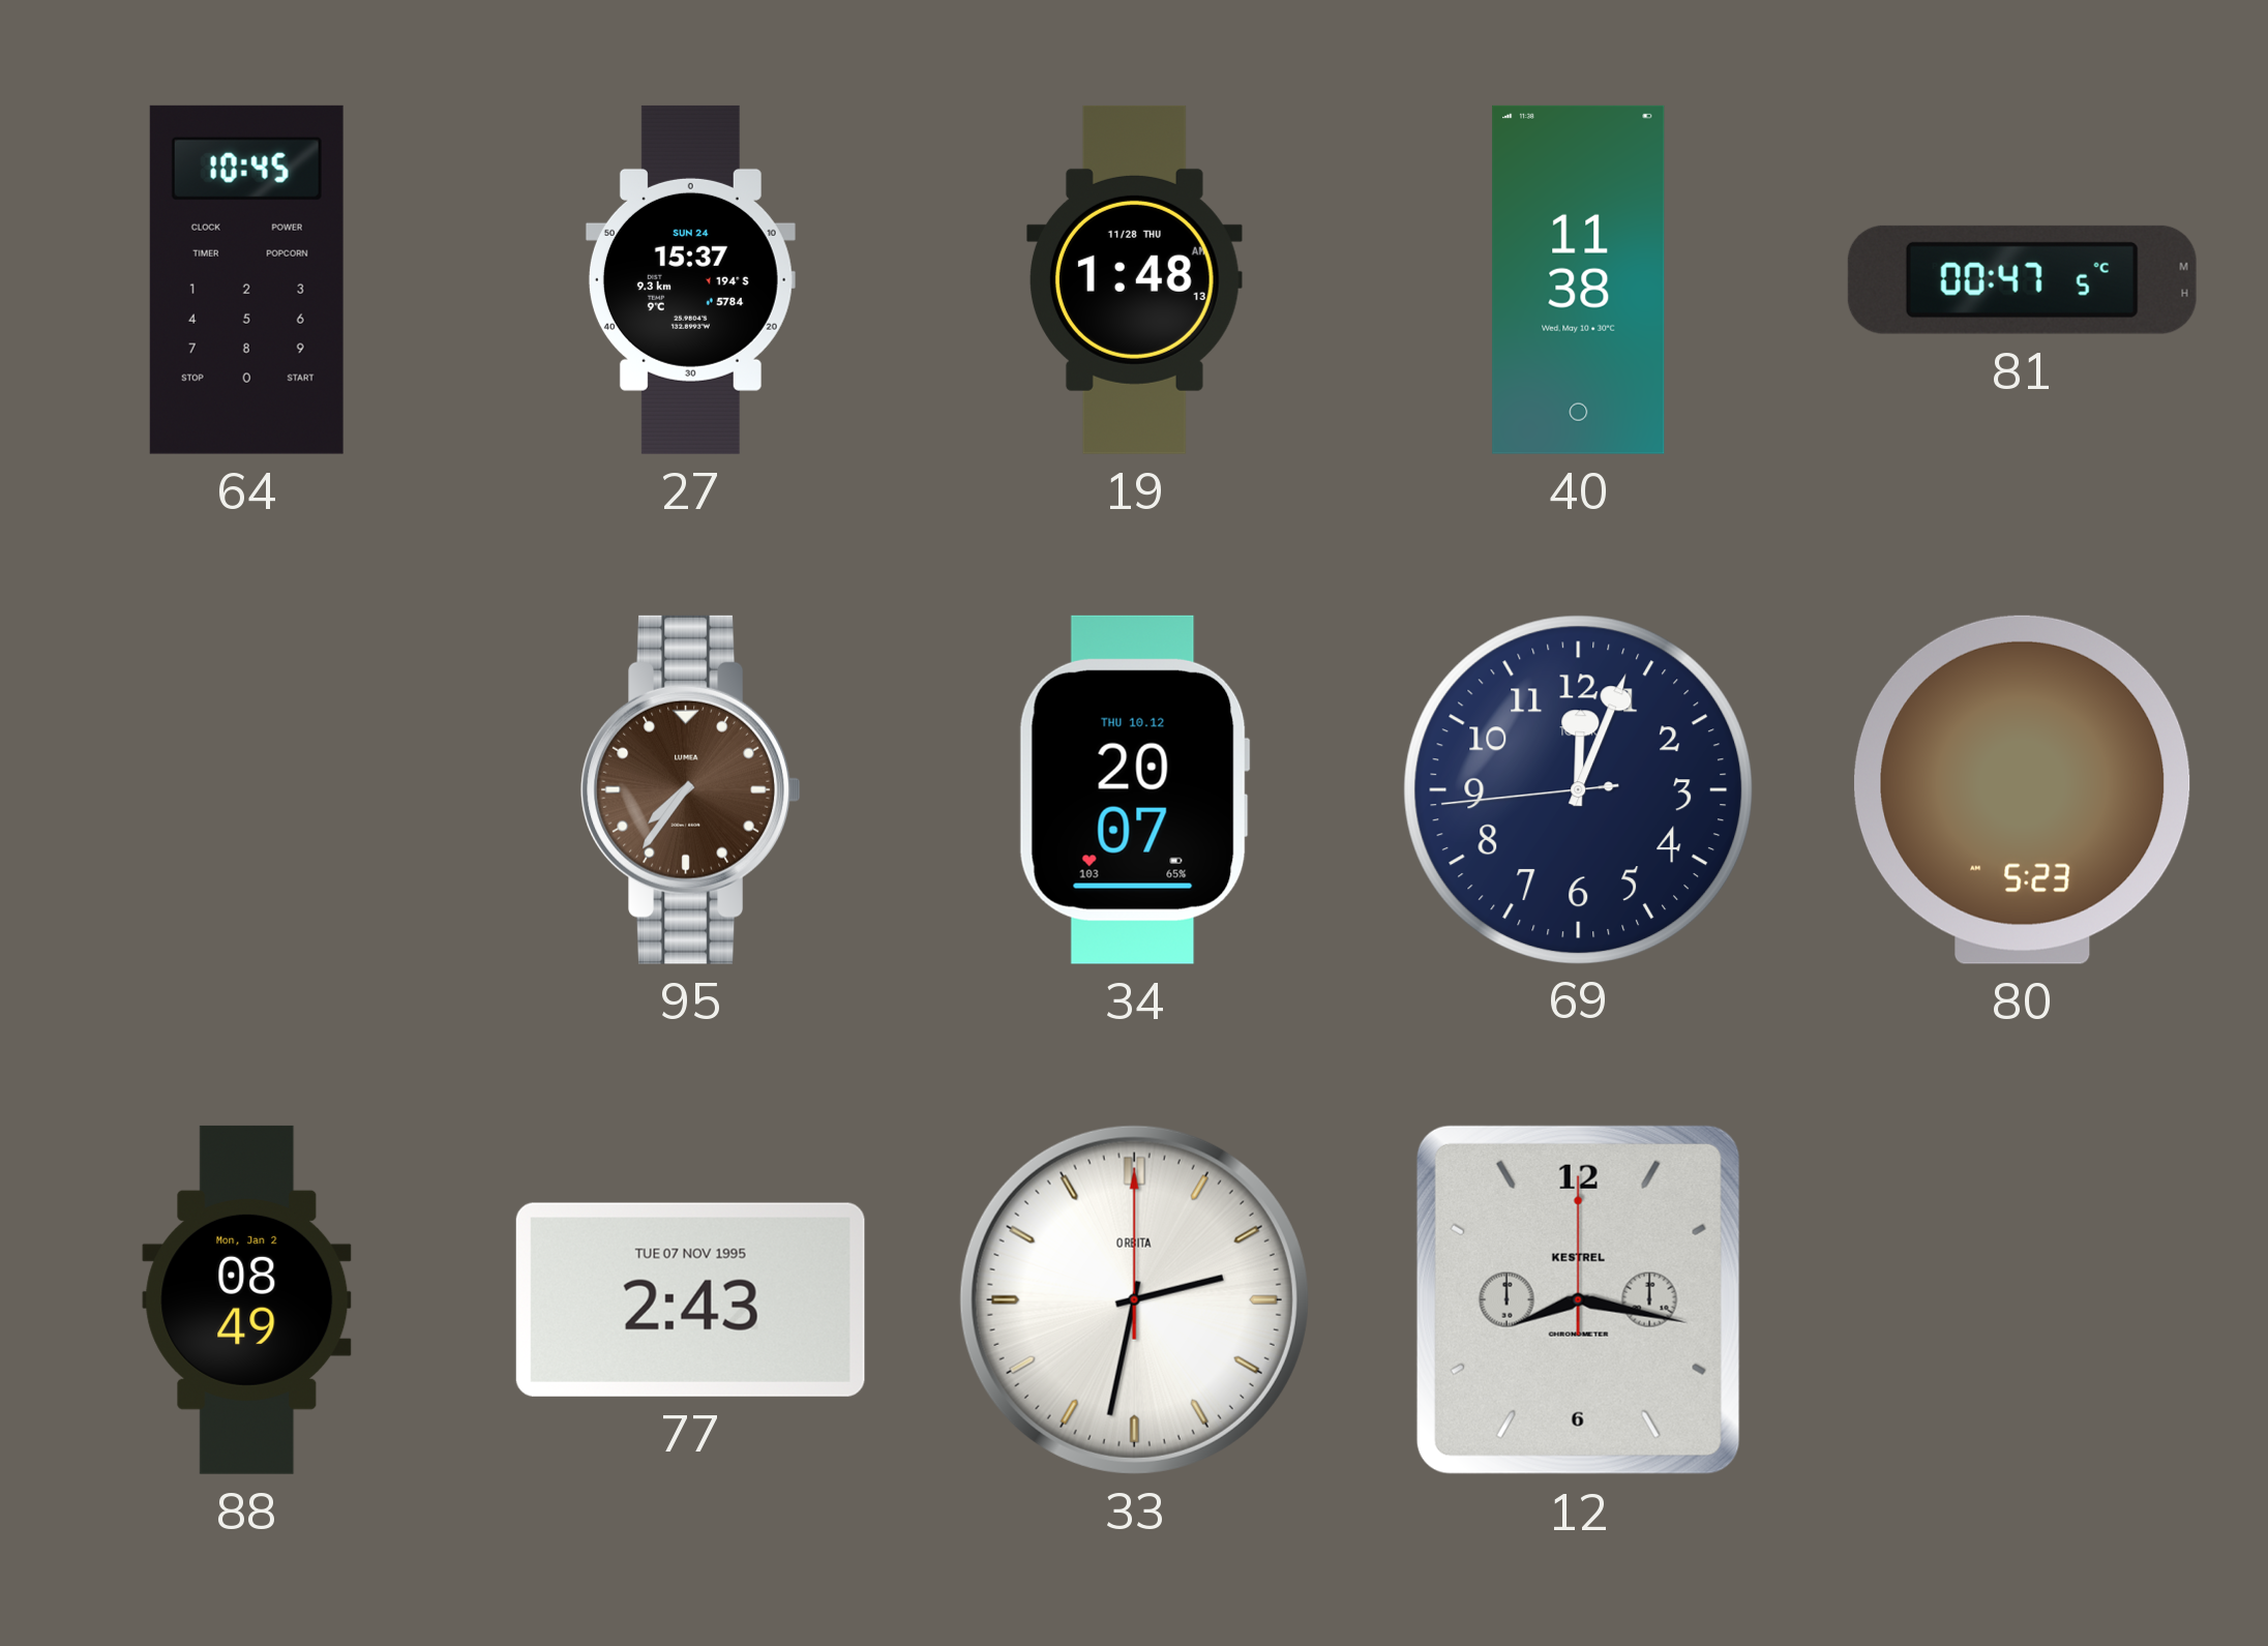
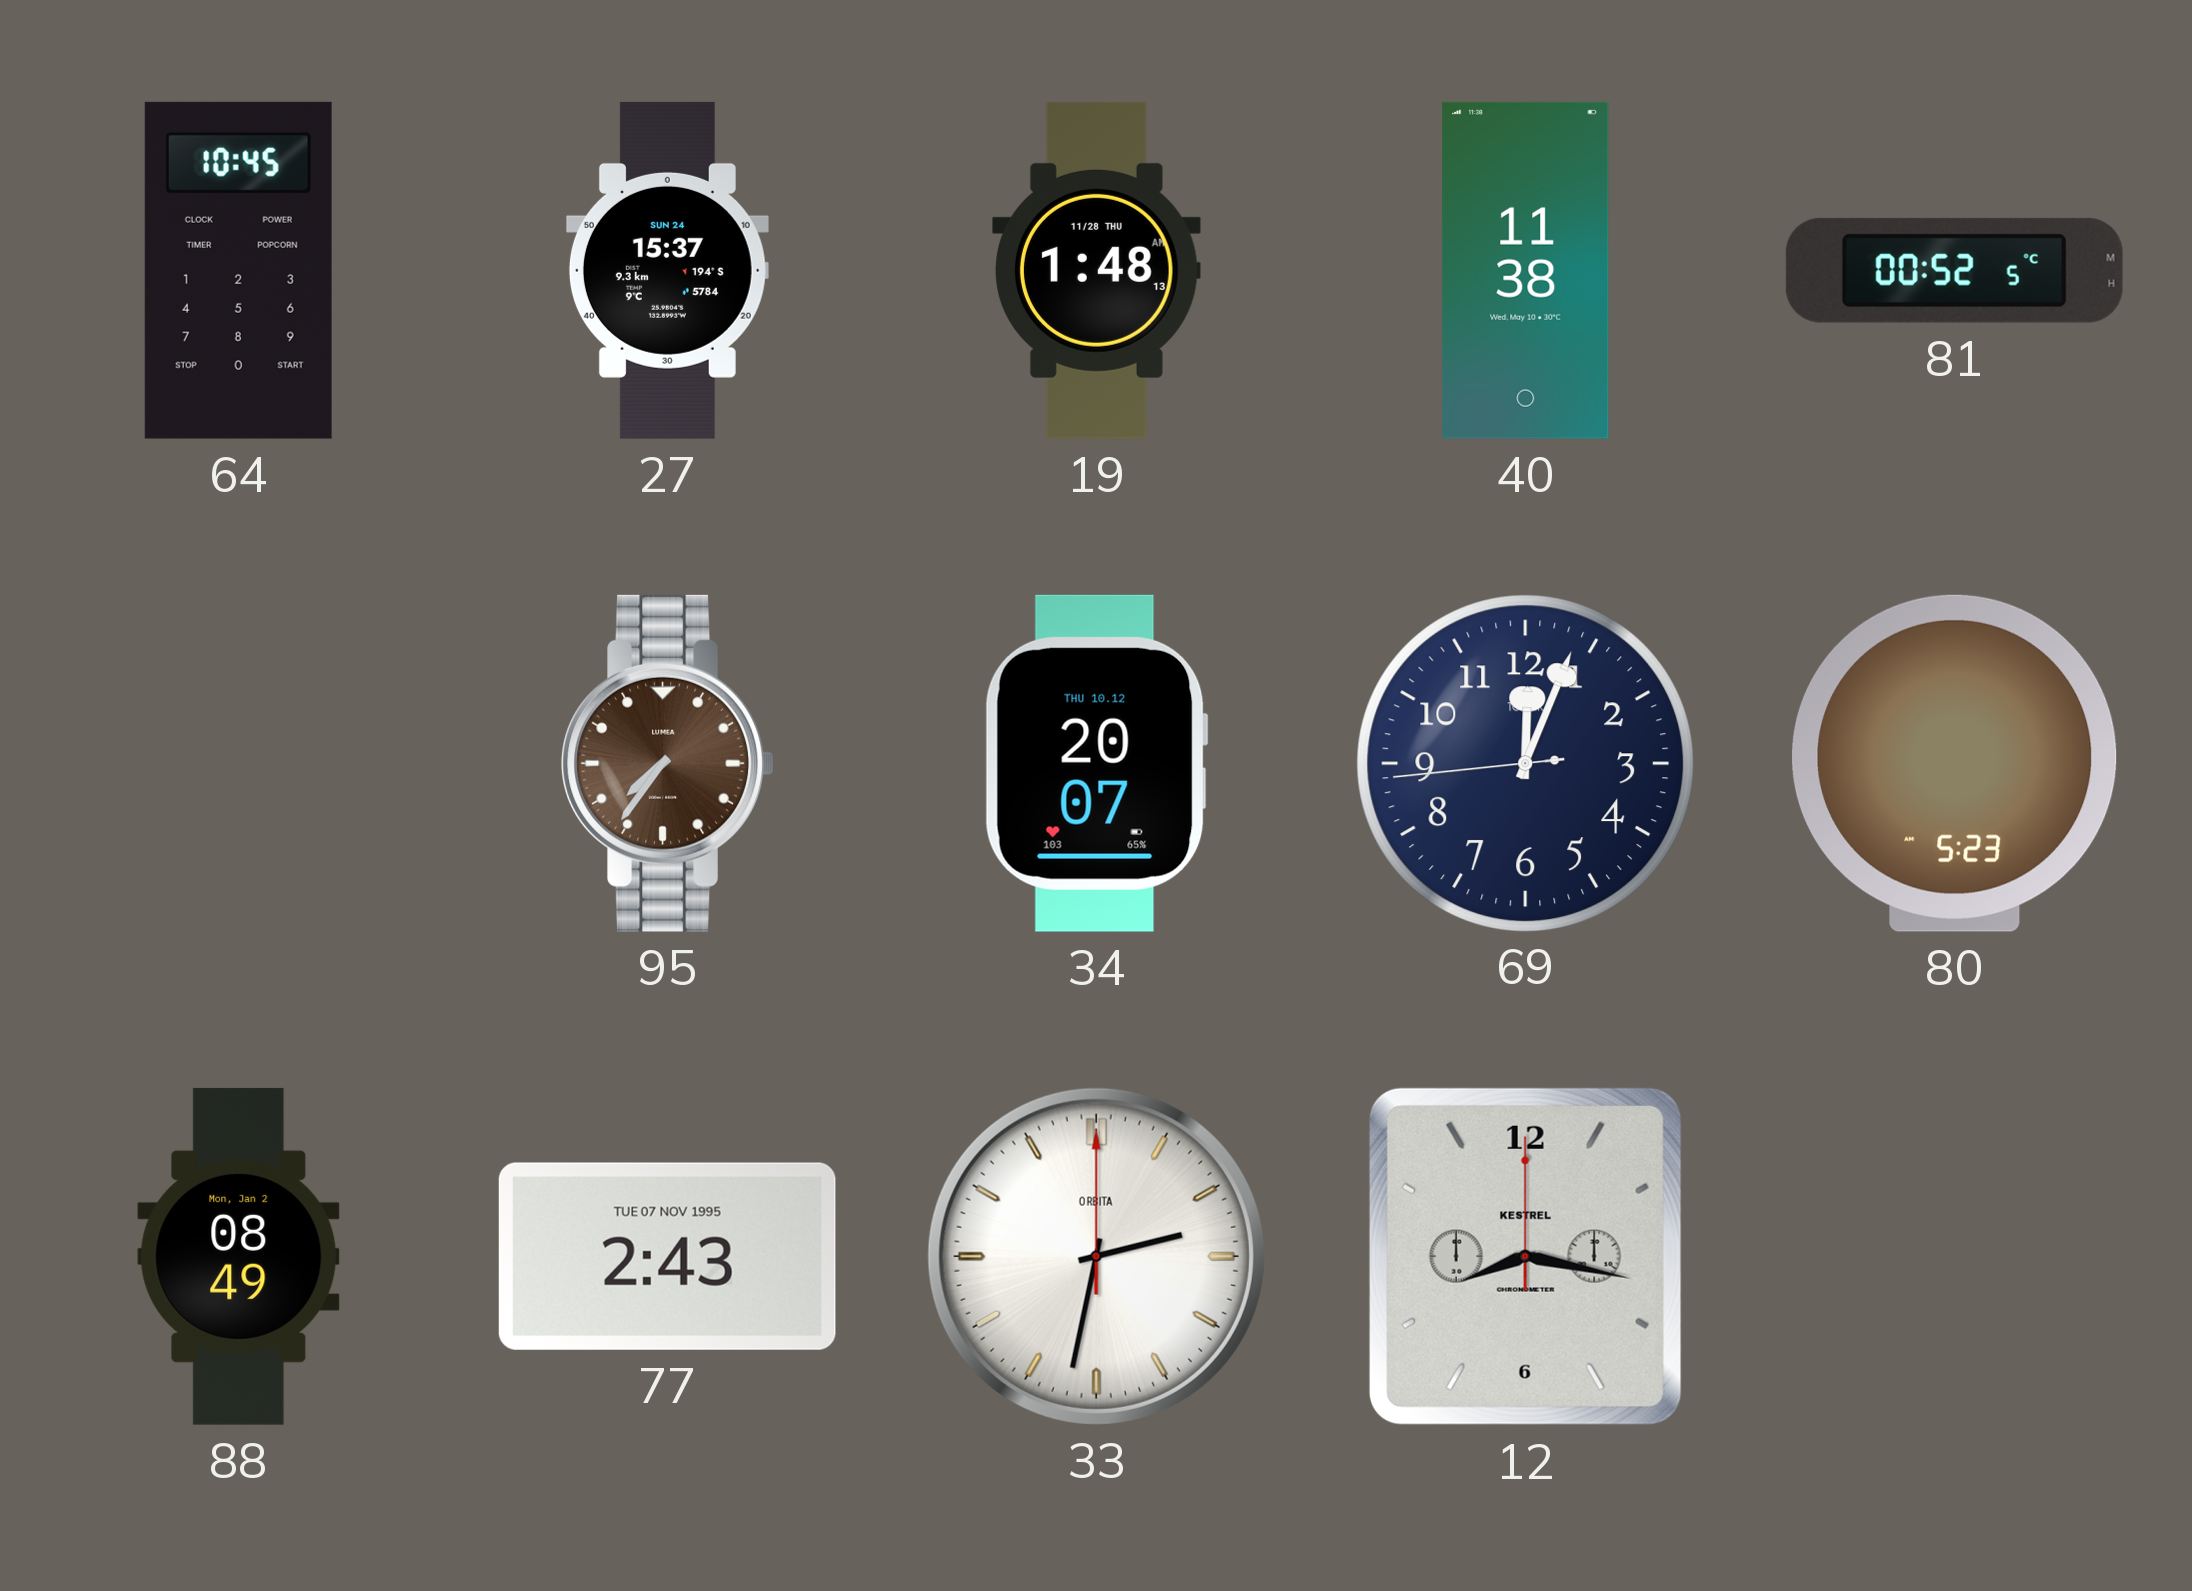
81: 00:47 -> 00:52
